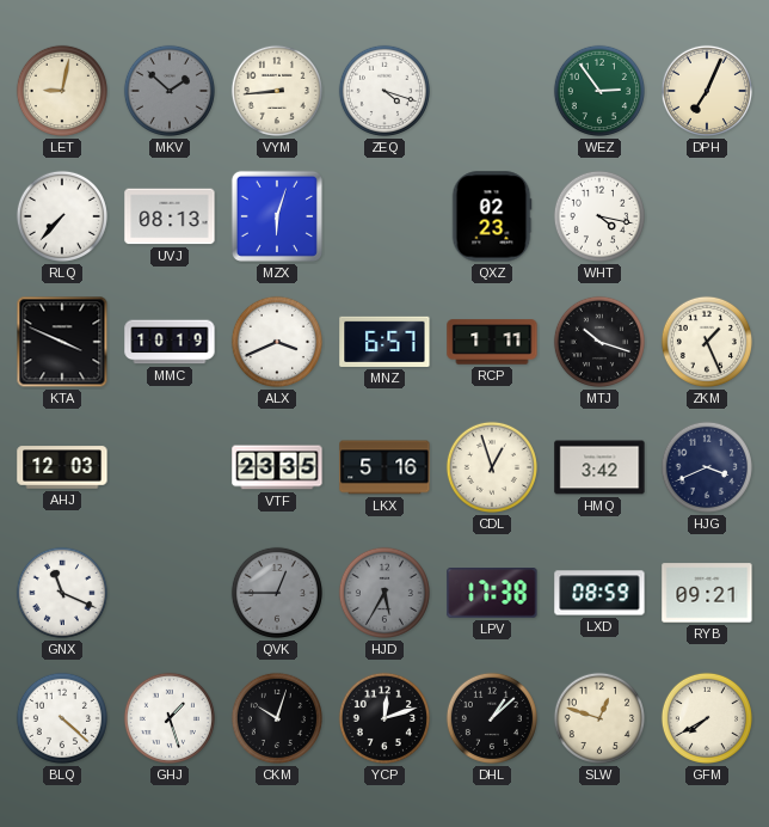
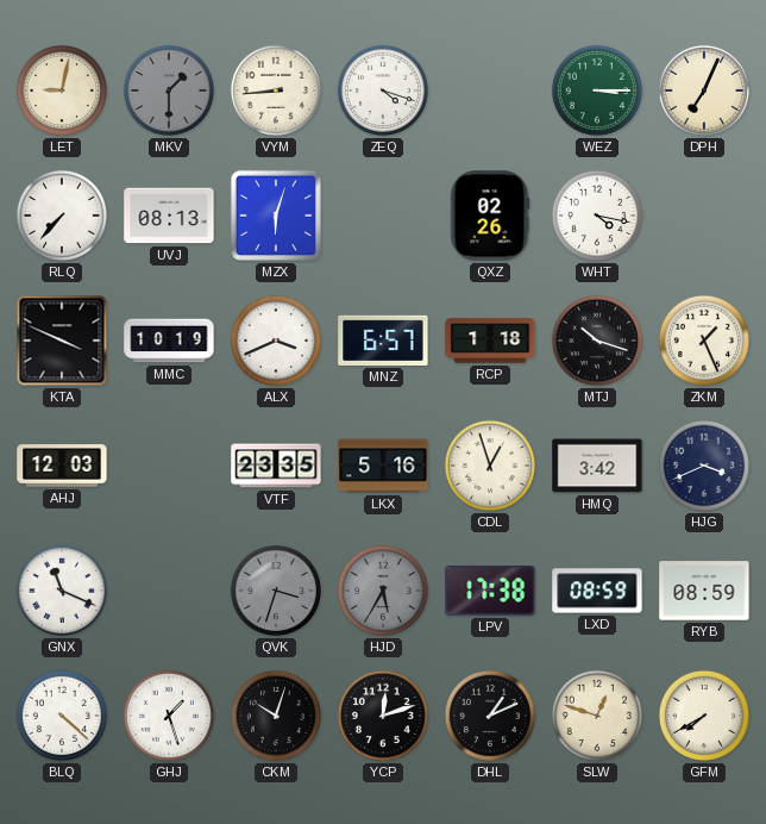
MKV: 1:52 -> 1:30
WEZ: 2:54 -> 3:15
QXZ: 02:23 -> 02:26
RCP: 1:11 -> 1:18
QVK: 12:45 -> 3:33
RYB: 09:21 -> 08:59
DHL: 1:08 -> 1:11
